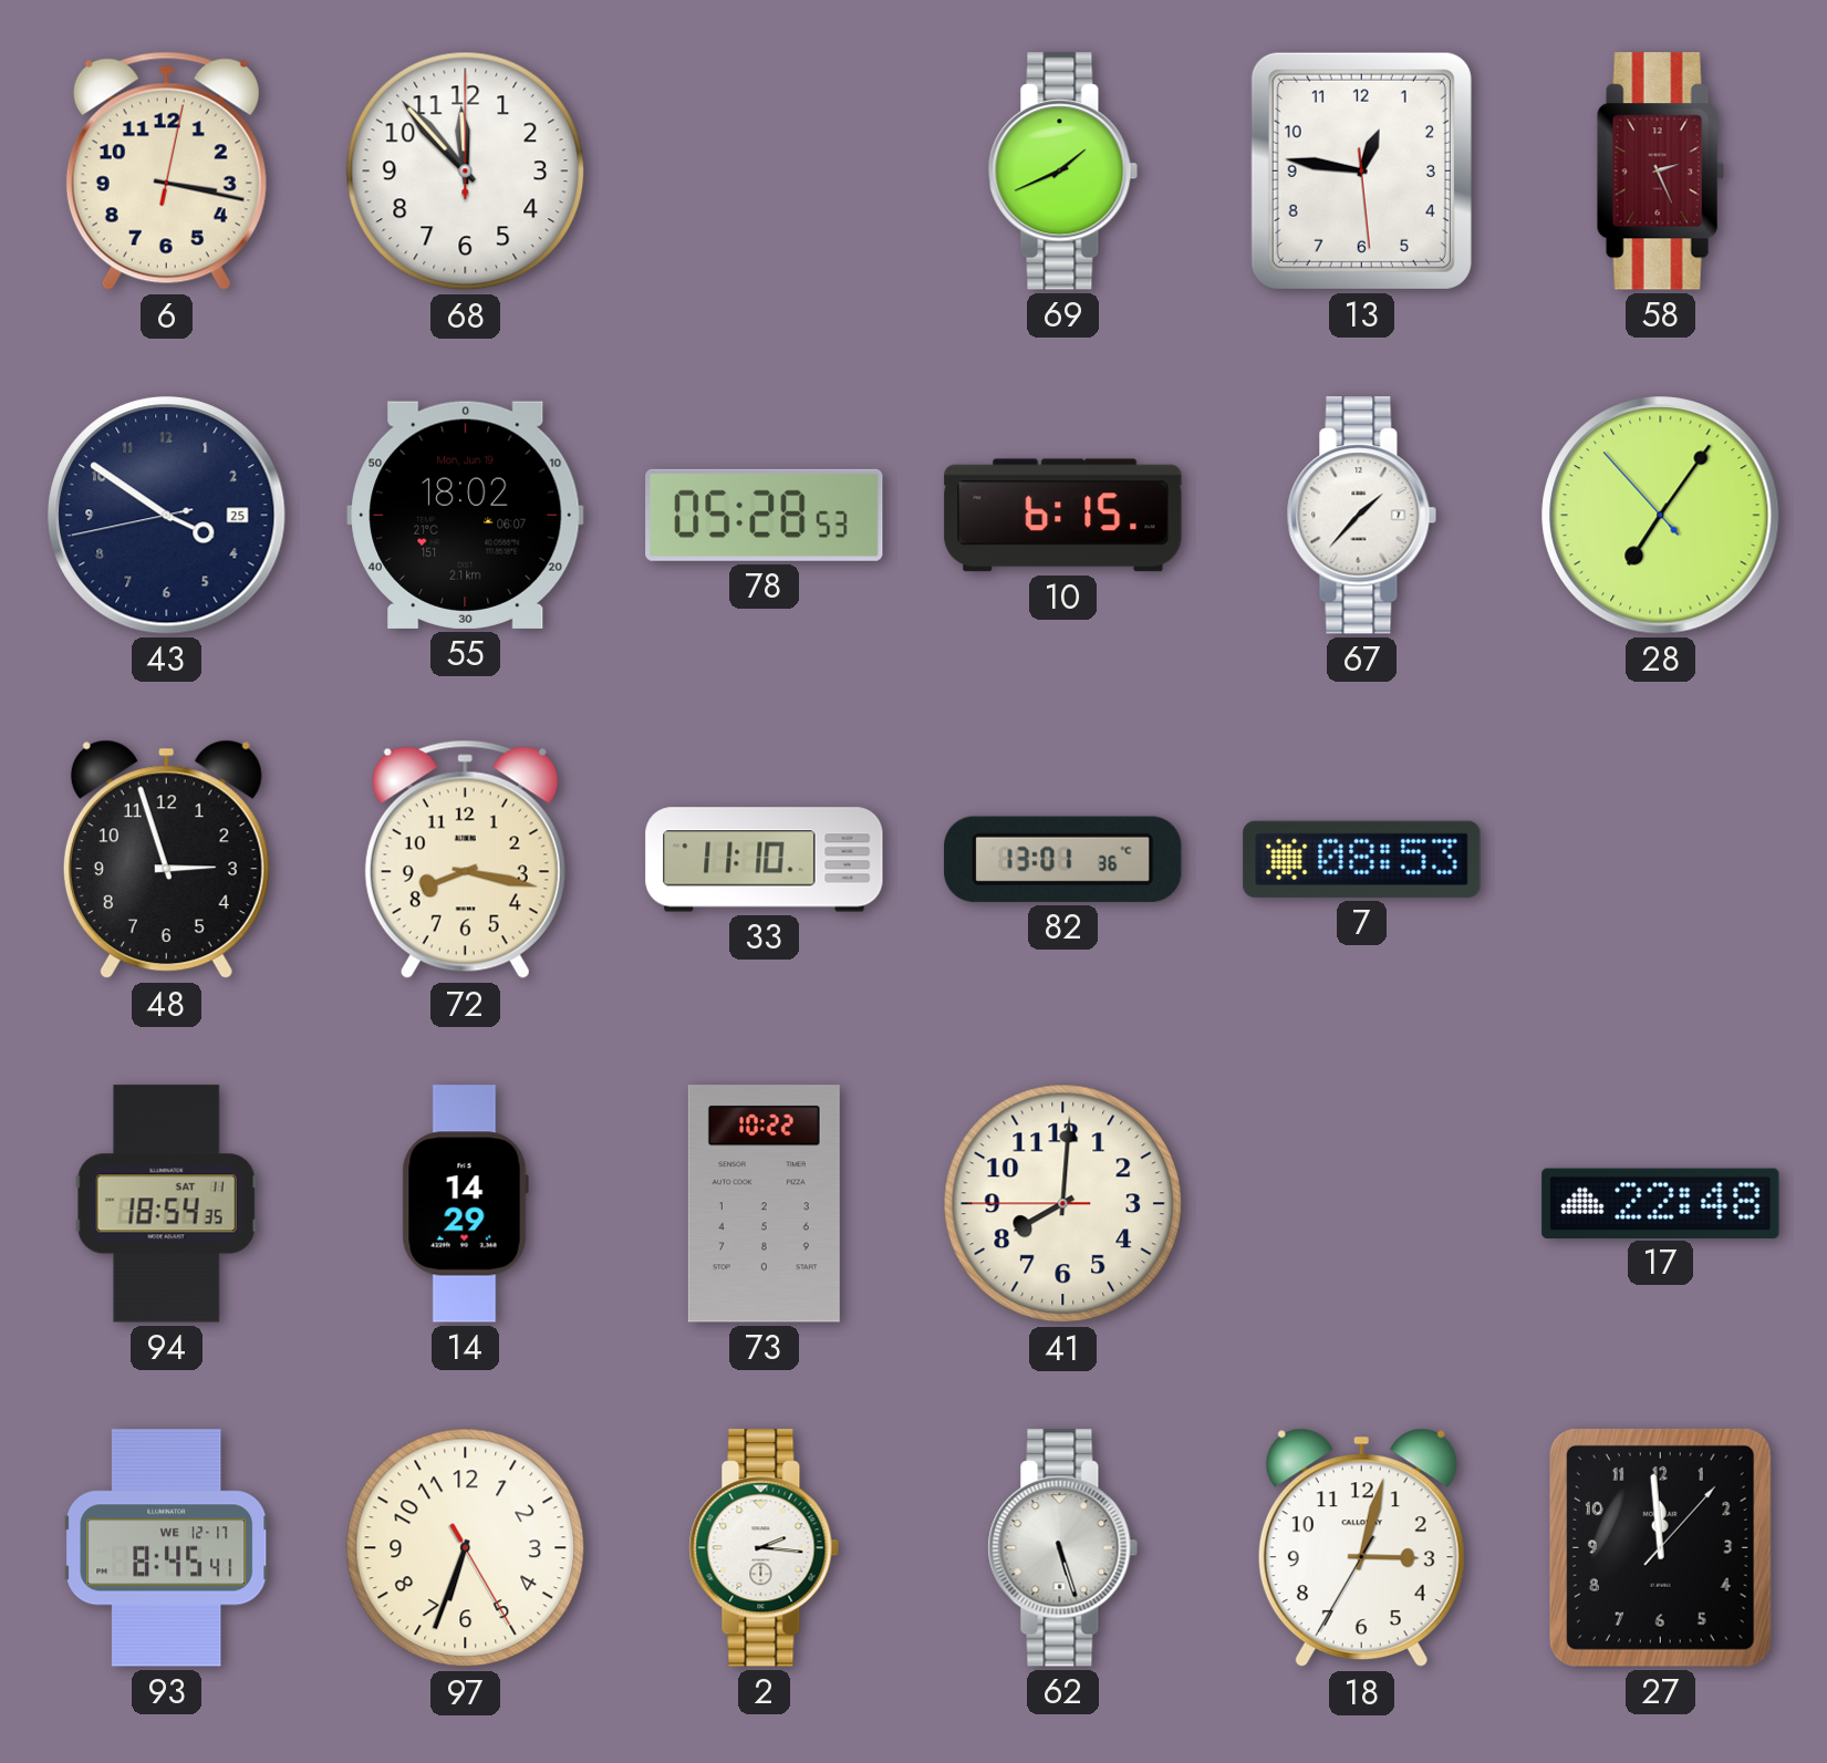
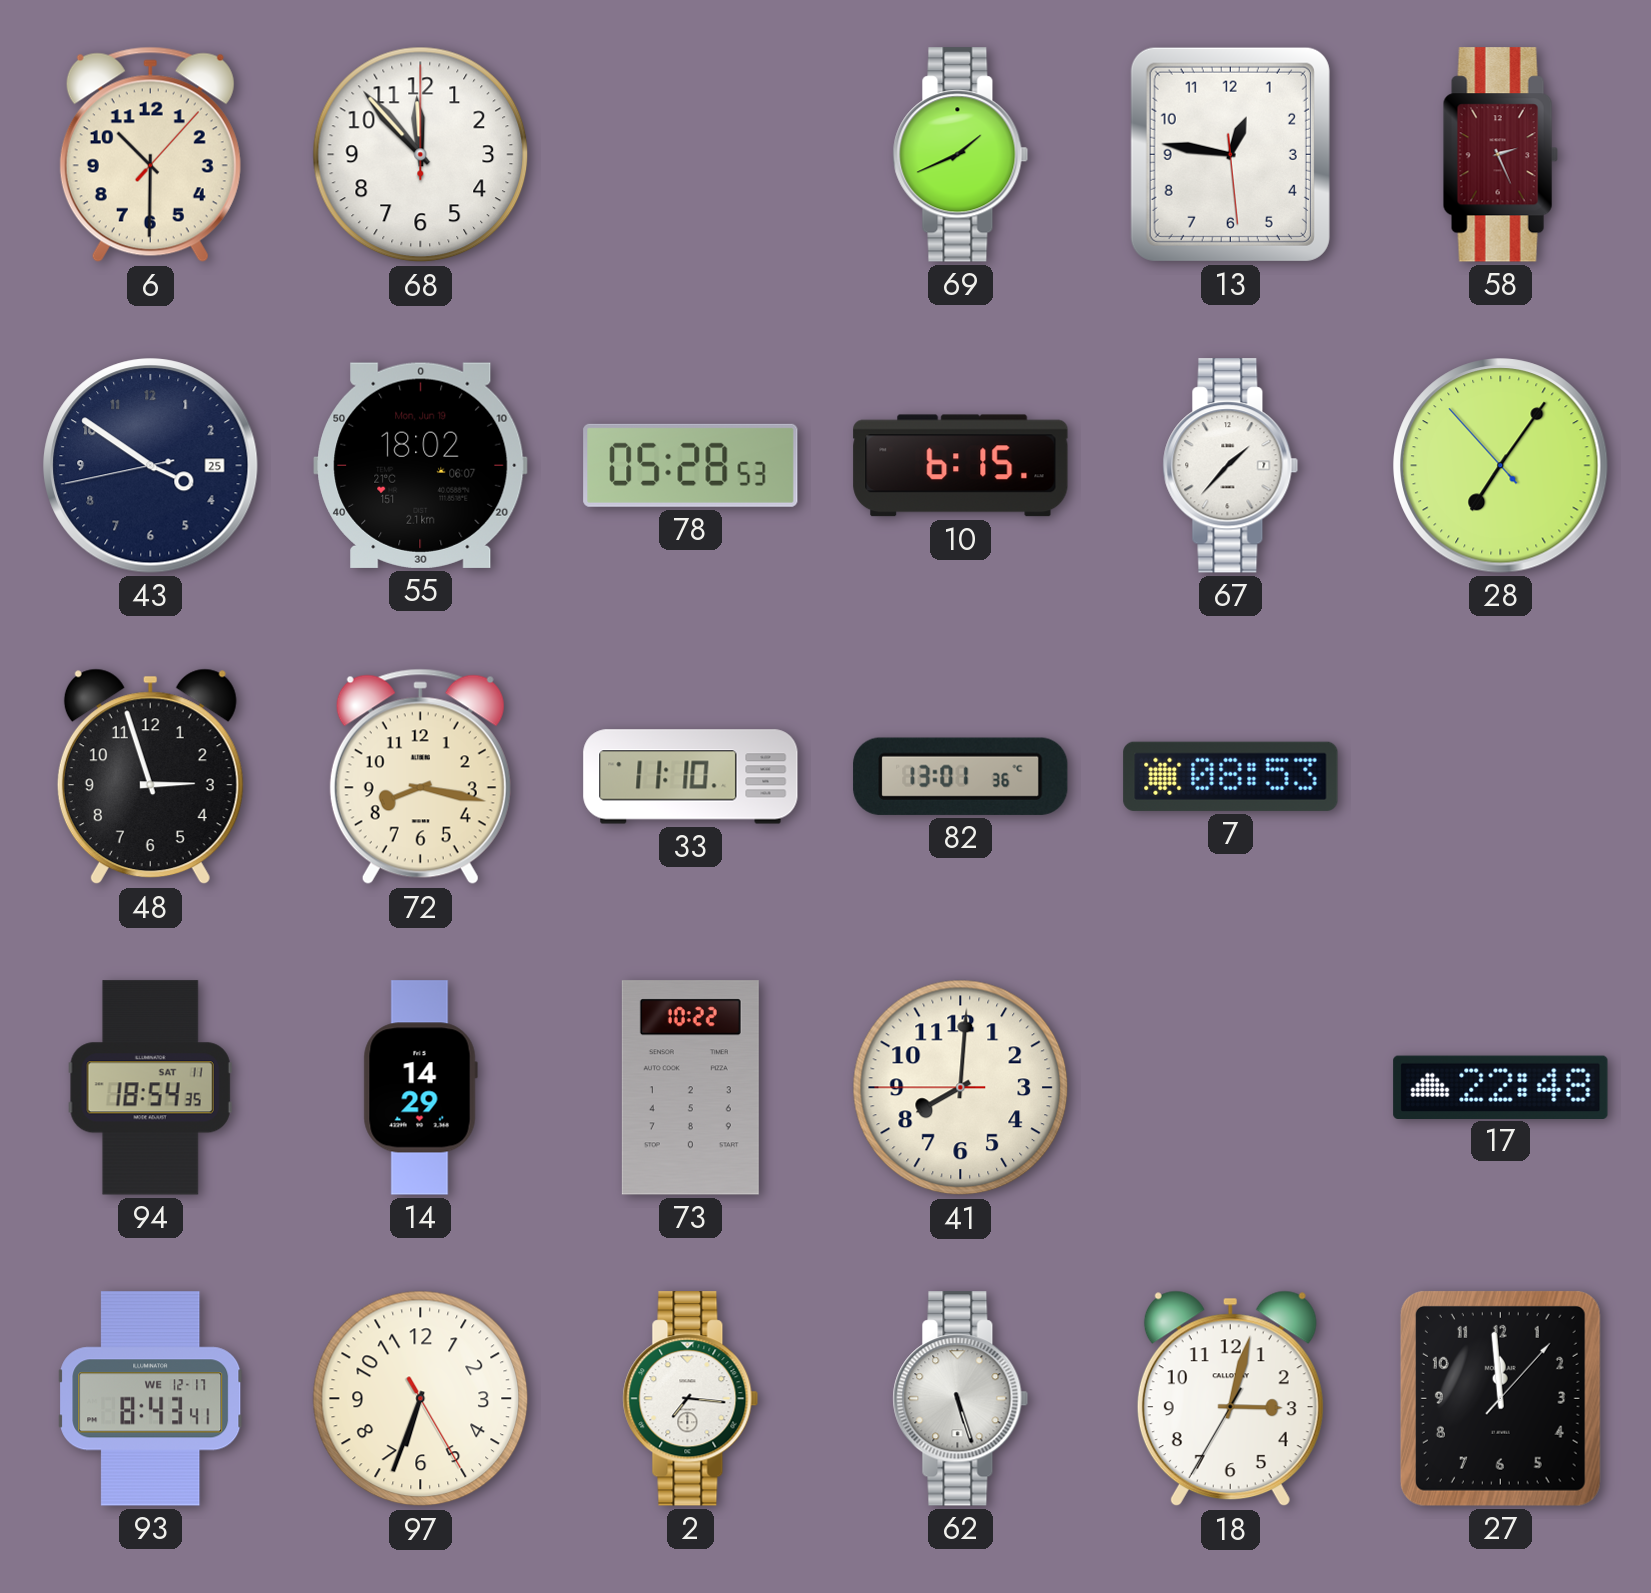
6: 3:17 -> 10:30
93: 8:45 -> 8:43
2: 2:16 -> 7:16
